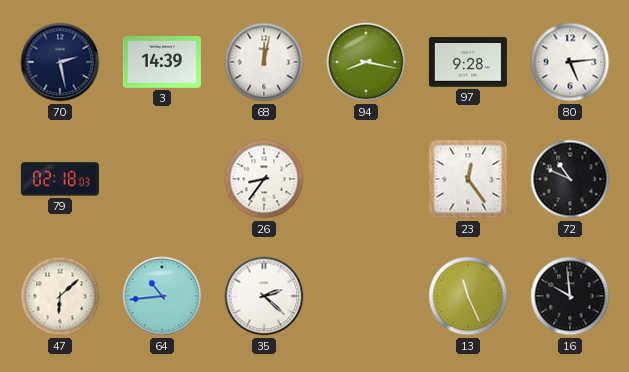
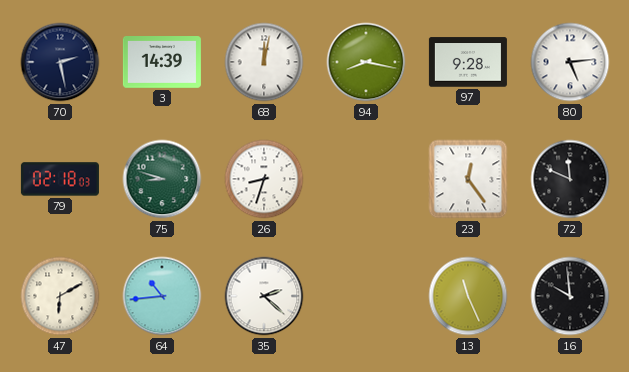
75: none -> 8:48
26: 8:36 -> 8:33
72: 10:49 -> 11:49
47: 6:08 -> 6:10
